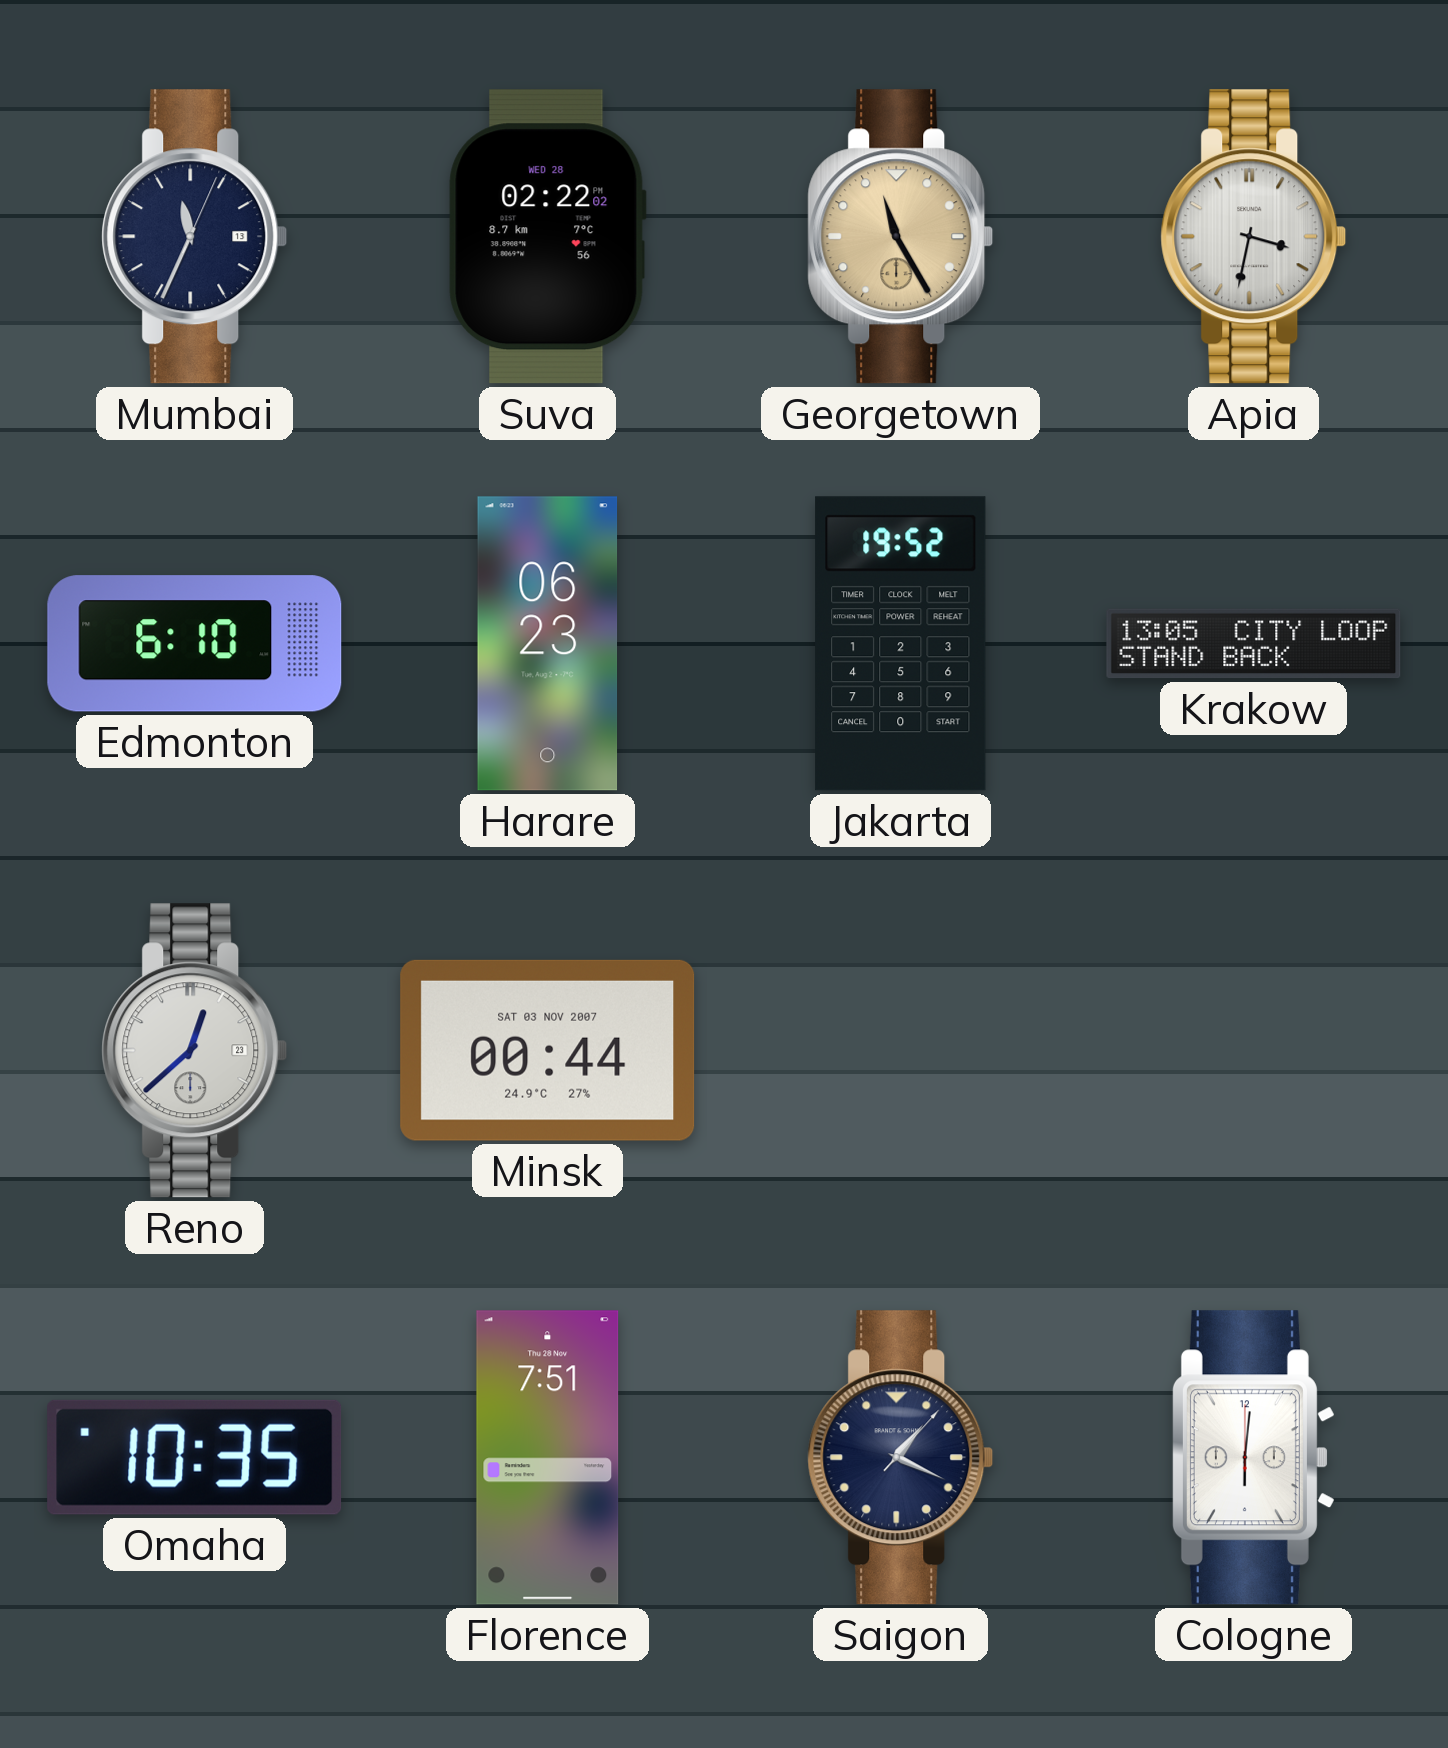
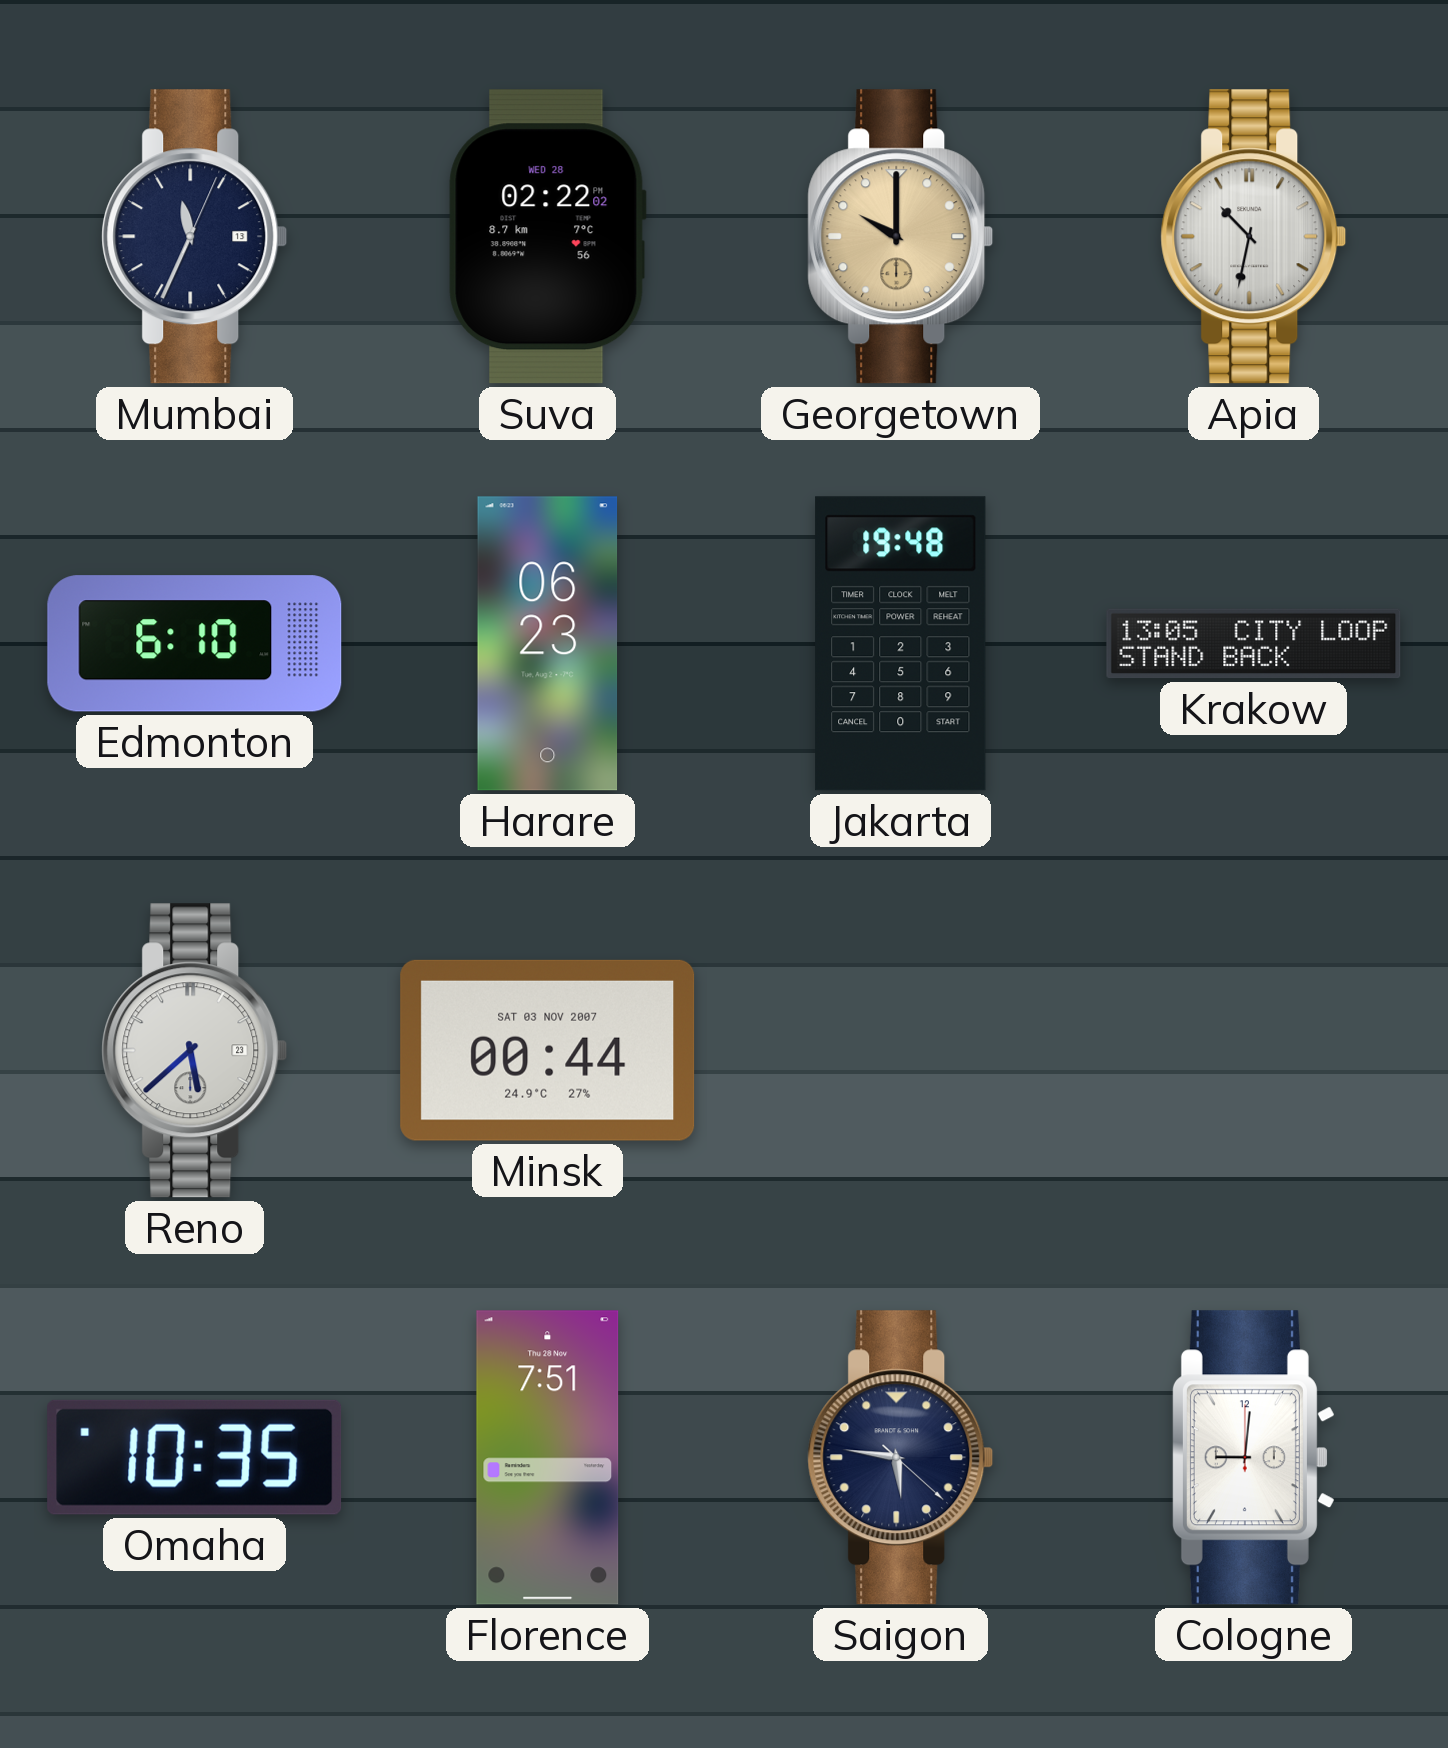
Georgetown: 11:25 -> 10:00
Apia: 3:32 -> 10:32
Jakarta: 19:52 -> 19:48
Reno: 12:38 -> 5:38
Saigon: 1:19 -> 5:46
Cologne: 6:01 -> 9:01
